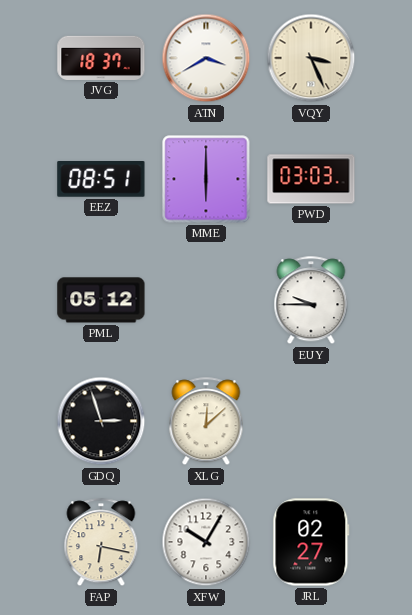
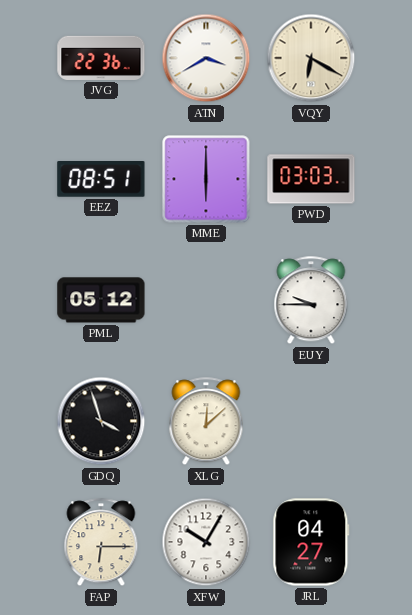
JVG: 18:37 -> 22:36
VQY: 3:26 -> 6:20
GDQ: 2:57 -> 3:57
FAP: 6:17 -> 6:15
JRL: 02:27 -> 04:27
